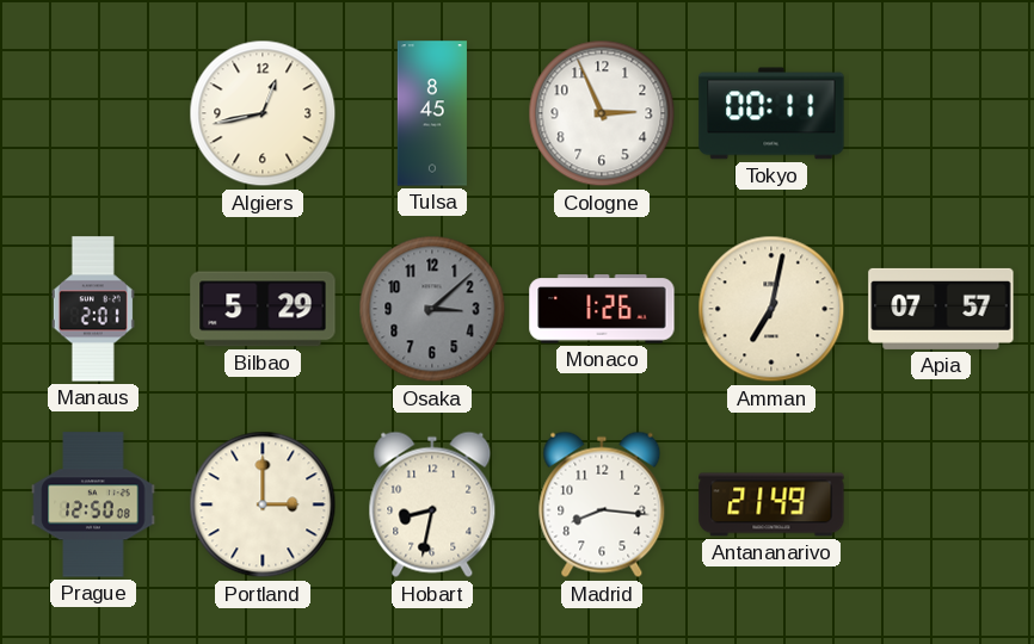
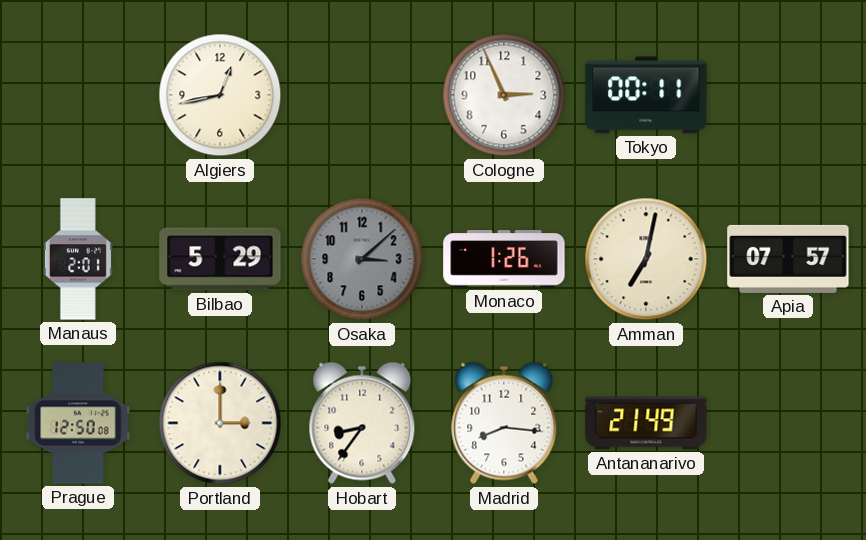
Tulsa: 8:45 -> none
Hobart: 8:32 -> 8:36
